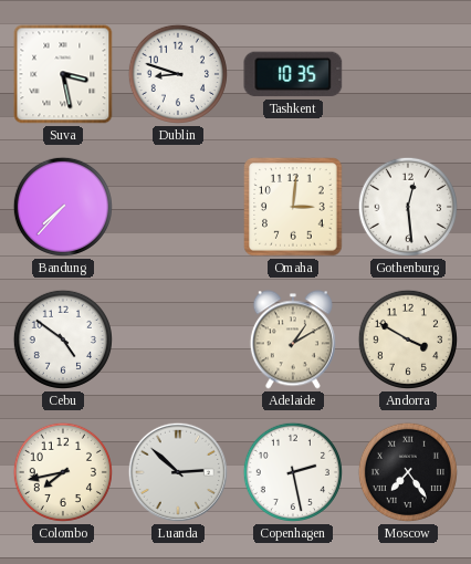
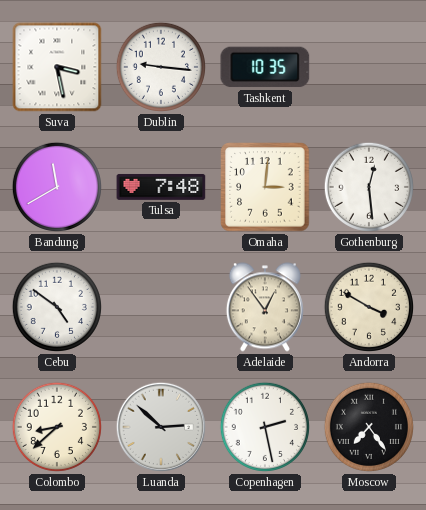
Dublin: 8:48 -> 9:16
Bandung: 7:37 -> 11:40
Tulsa: none -> 7:48
Adelaide: 1:10 -> 12:54
Colombo: 7:43 -> 8:38
